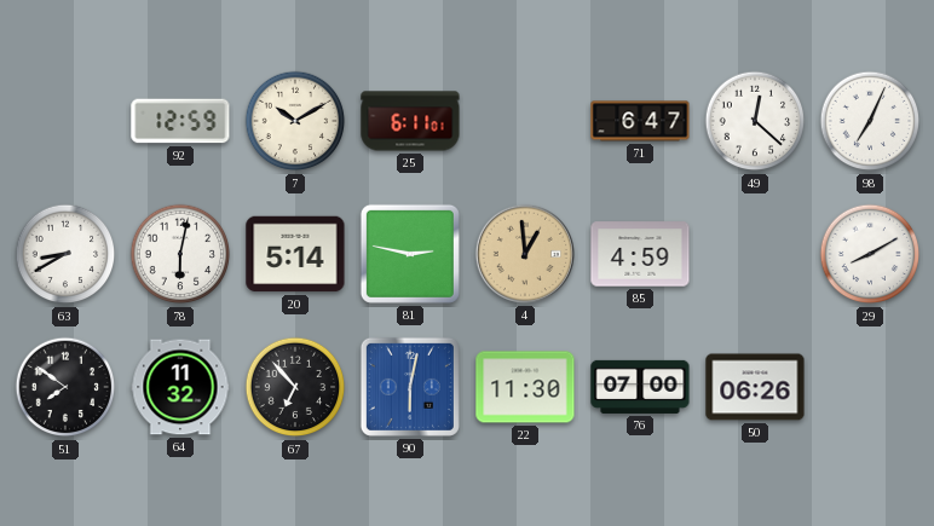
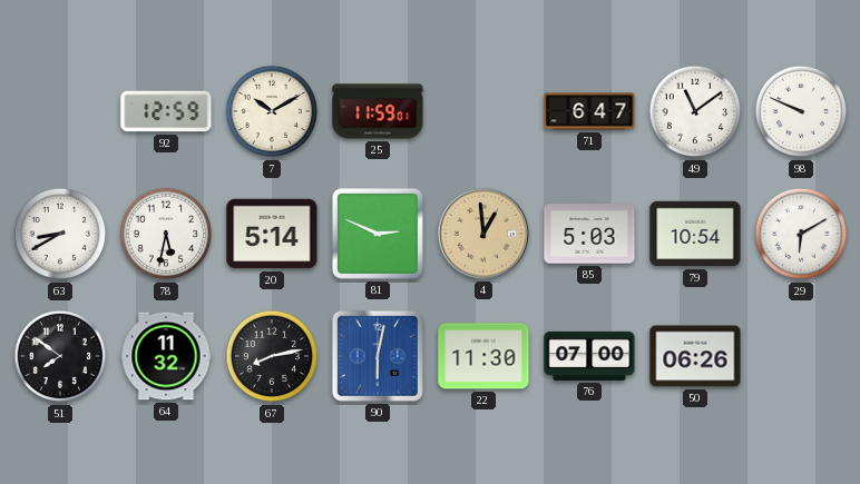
25: 6:11 -> 11:59
49: 12:22 -> 11:09
98: 7:04 -> 9:49
78: 6:02 -> 5:32
81: 2:47 -> 2:49
85: 4:59 -> 5:03
79: none -> 10:54
29: 8:10 -> 6:10
67: 6:53 -> 8:13
